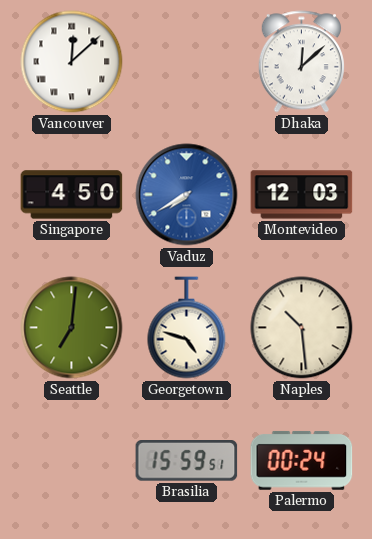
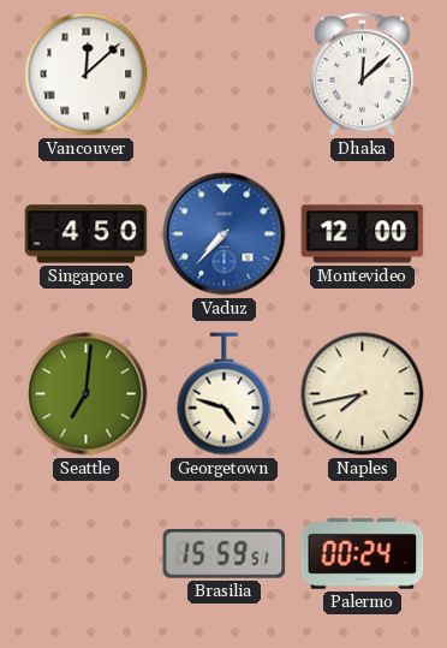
Vaduz: 7:40 -> 7:37
Montevideo: 12:03 -> 12:00
Naples: 10:29 -> 7:43
